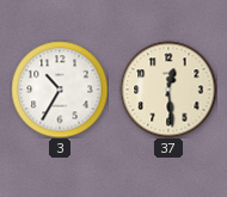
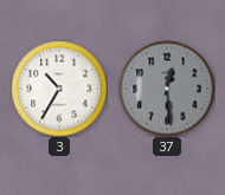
37 dial: cream -> grey
